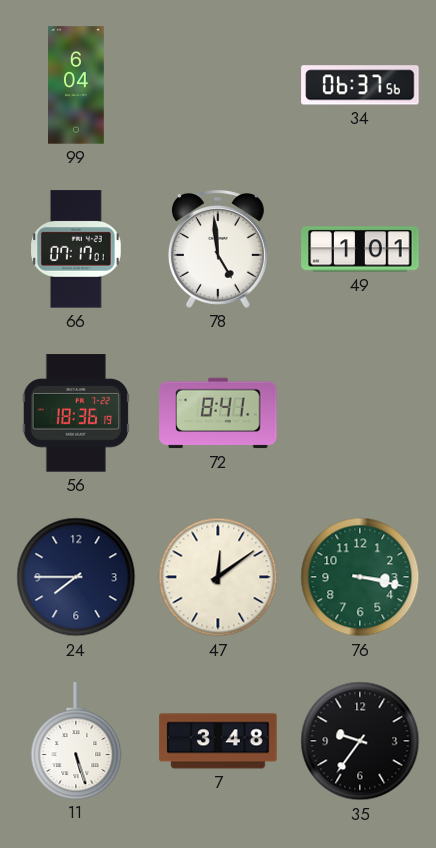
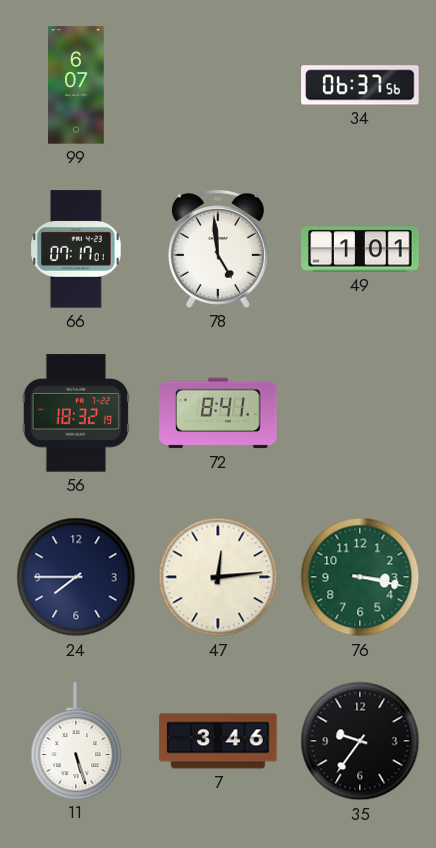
99: 6:04 -> 6:07
56: 18:36 -> 18:32
47: 12:09 -> 12:14
7: 3:48 -> 3:46
